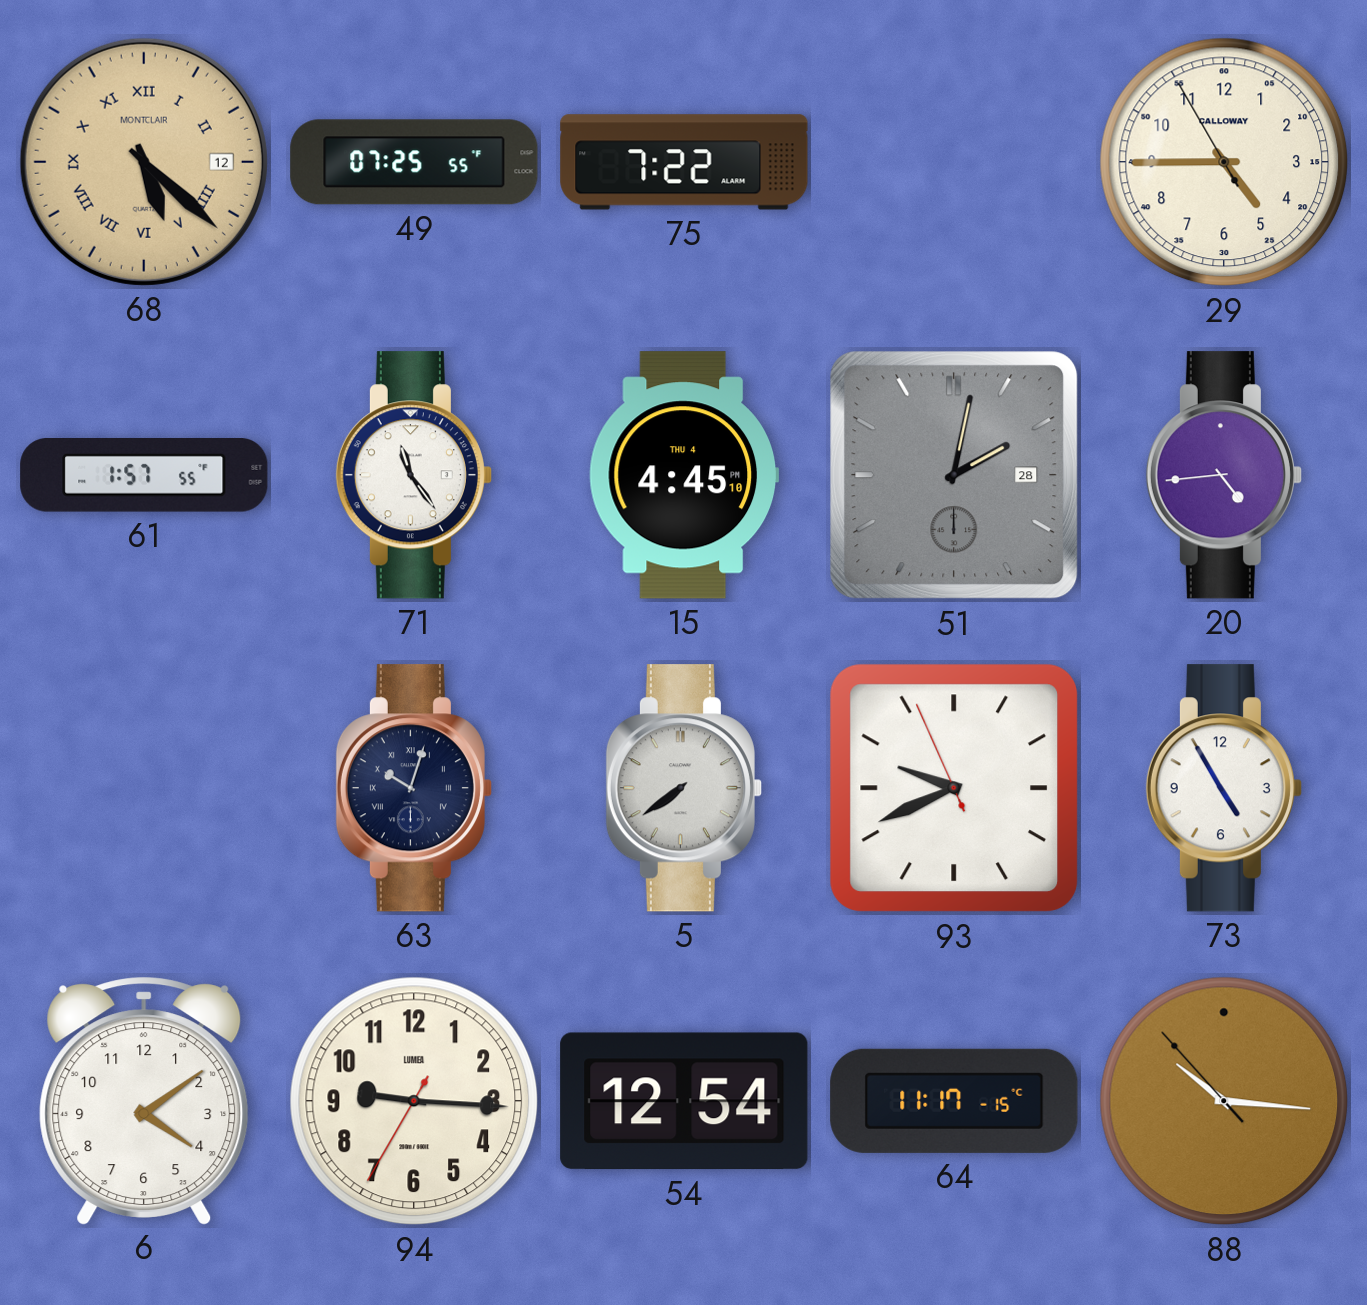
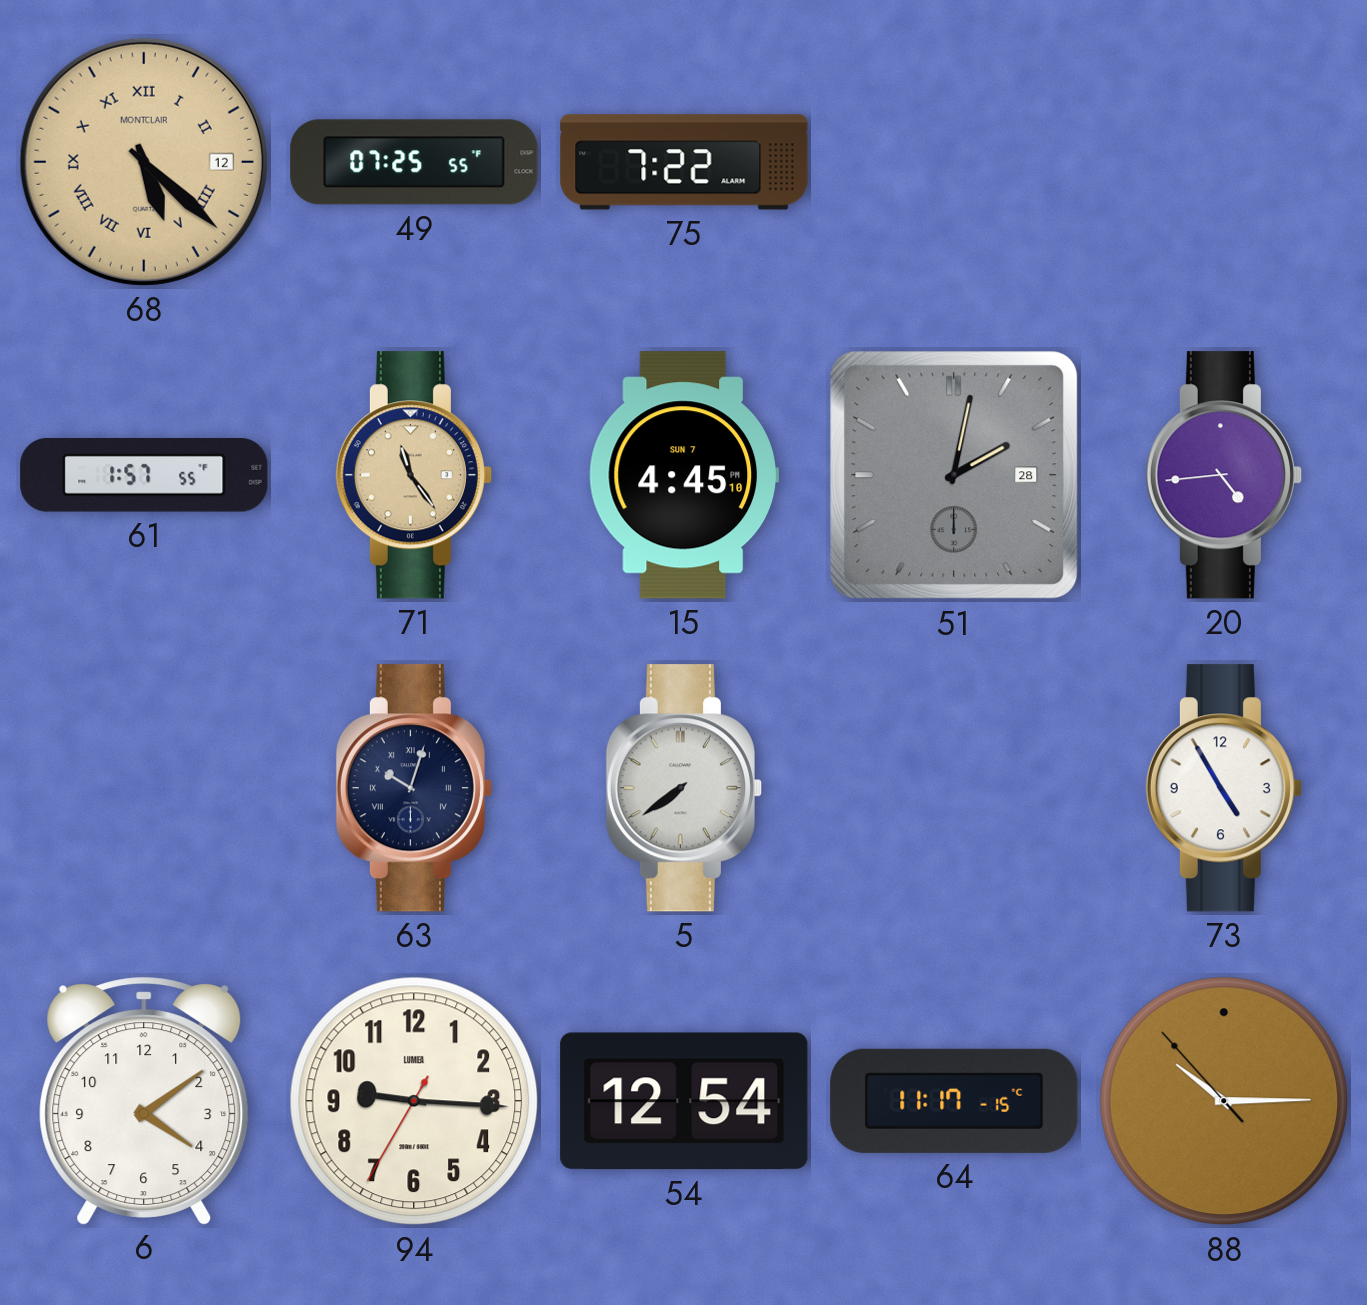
29: 4:44 -> none
71 dial: white -> champagne
15 date: THU 4 -> SUN 7
93: 9:40 -> none
88: 10:15 -> 10:14
